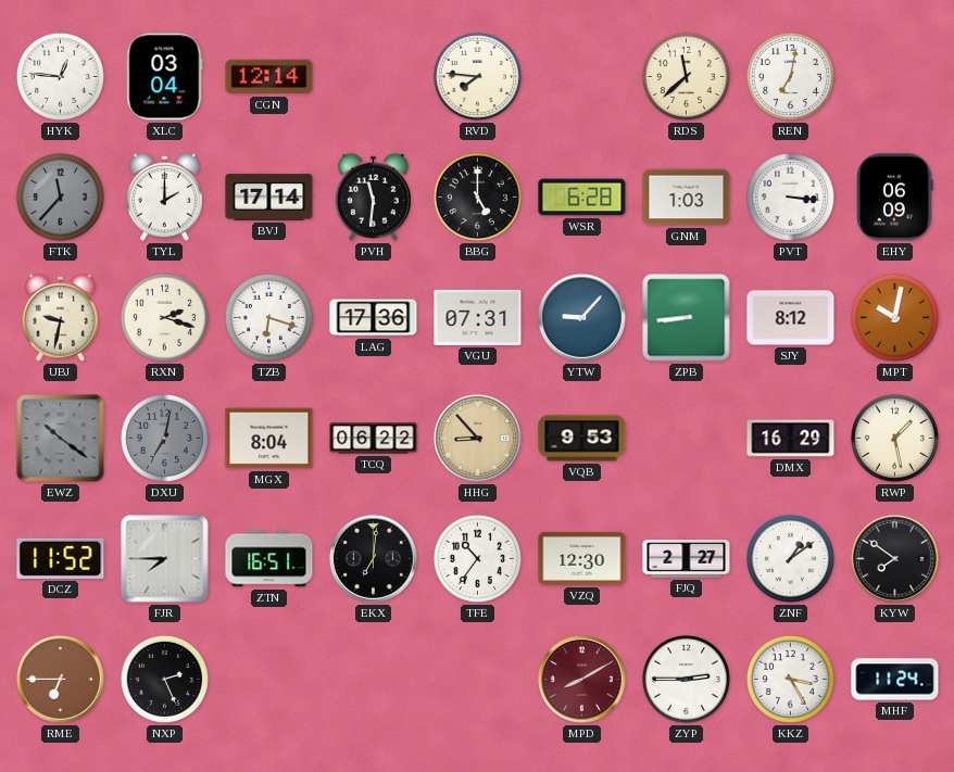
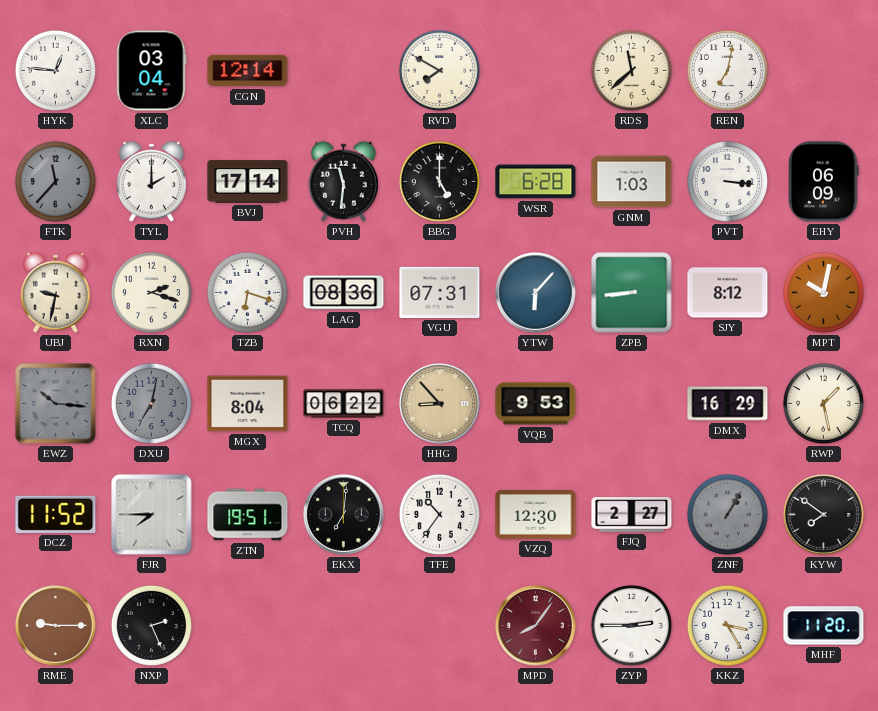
RVD: 7:46 -> 7:50
LAG: 17:36 -> 08:36
YTW: 9:07 -> 6:07
EWZ: 10:21 -> 10:16
ZTN: 16:51 -> 19:51
ZNF: 1:09 -> 1:05
ZNF dial: white -> grey
RME: 6:45 -> 9:15
MPD: 8:10 -> 8:06
MHF: 11:24 -> 11:20
